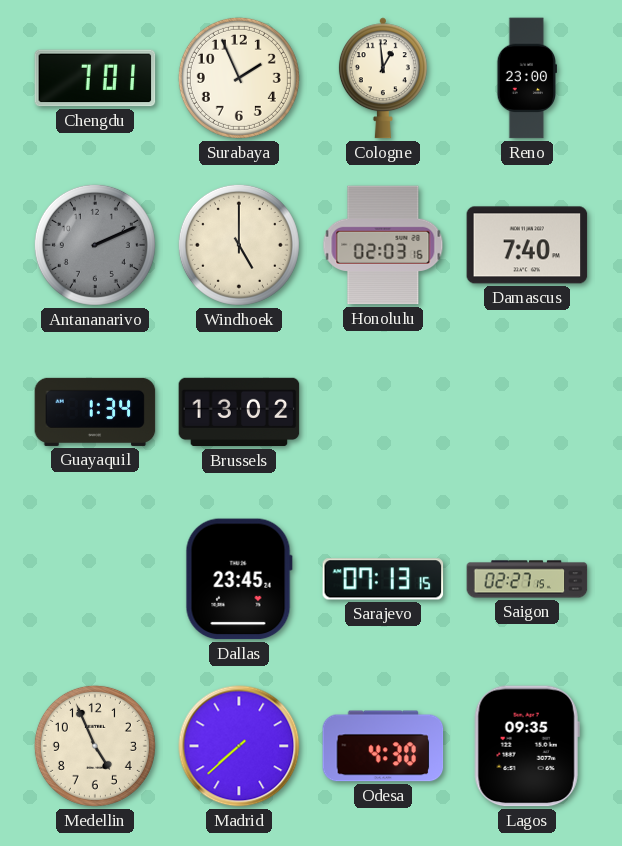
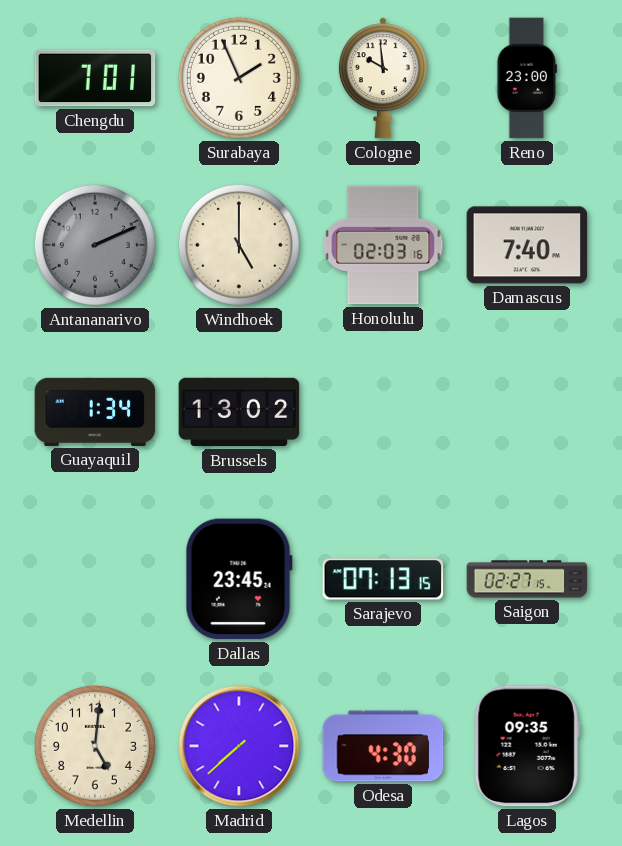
Cologne: 12:59 -> 9:59
Medellin: 4:56 -> 5:01
